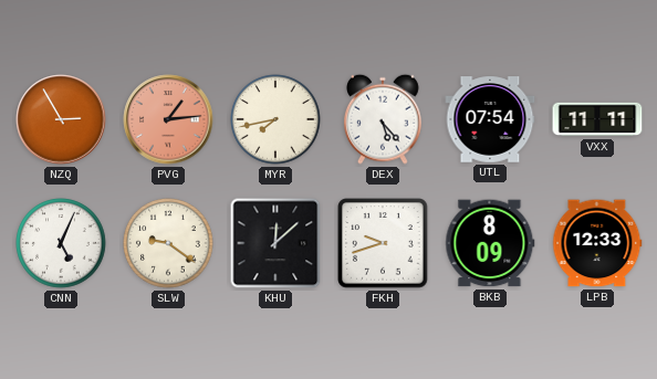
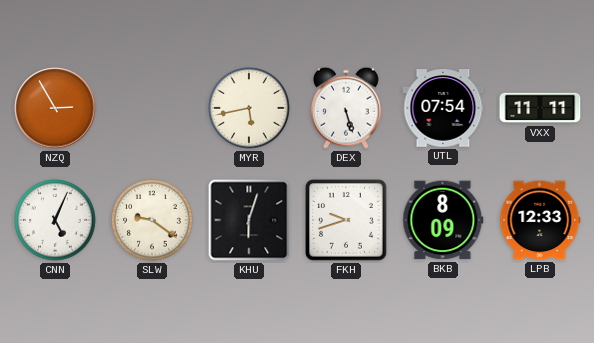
PVG: 1:14 -> none
MYR: 7:43 -> 5:43
DEX: 5:23 -> 5:27
KHU: 12:08 -> 6:03
